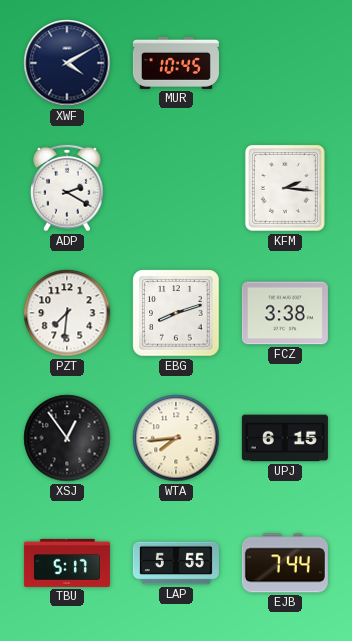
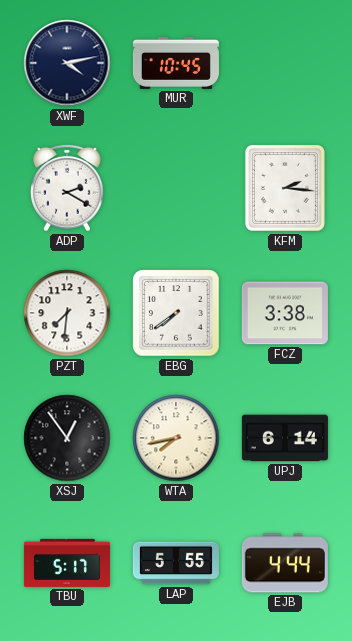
XWF: 4:10 -> 4:13
EBG: 8:12 -> 7:39
WTA: 7:44 -> 7:43
UPJ: 6:15 -> 6:14
EJB: 7:44 -> 4:44
